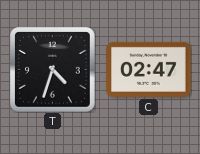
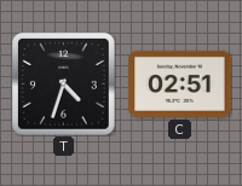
C: 02:47 -> 02:51
